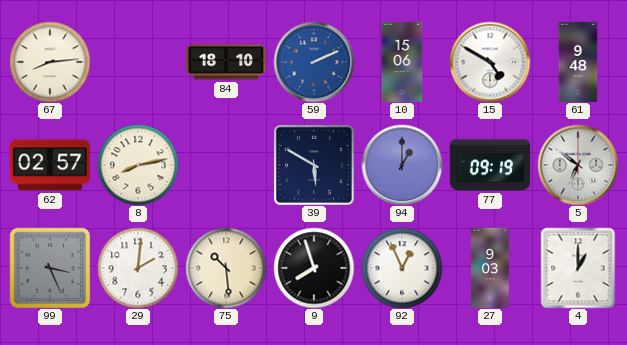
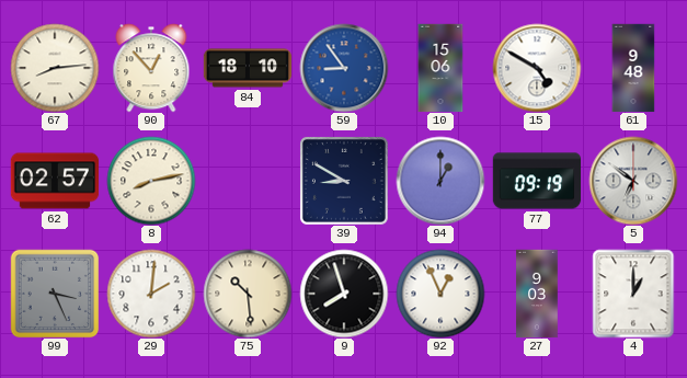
90: none -> 12:53
59: 2:11 -> 8:54
39: 5:50 -> 8:50
